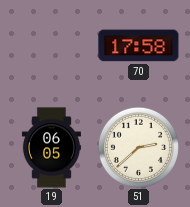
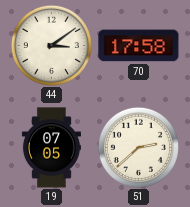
44: none -> 3:09
19: 06:05 -> 07:05
